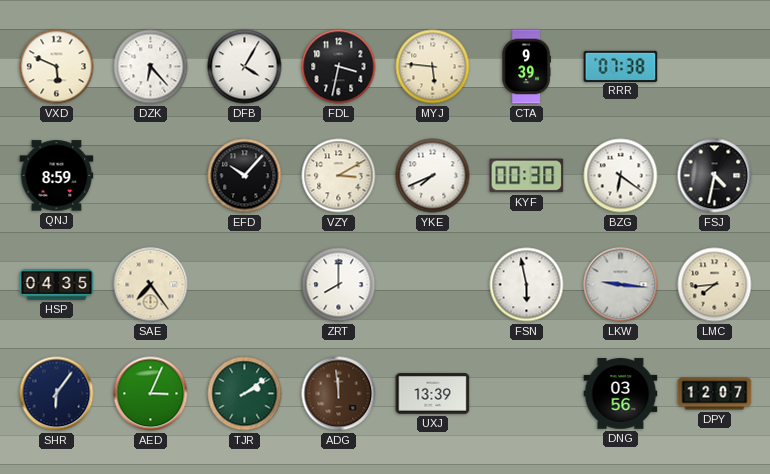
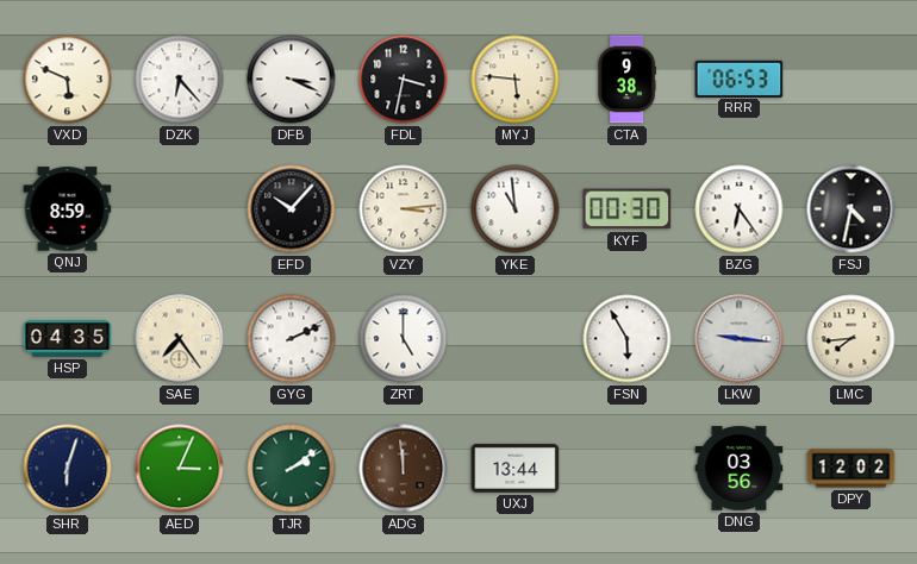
DFB: 4:05 -> 3:19
CTA: 9:39 -> 9:38
RRR: 07:38 -> 06:53
VZY: 3:10 -> 3:14
YKE: 7:41 -> 10:59
BZG: 6:21 -> 6:24
GYG: none -> 2:11
ZRT: 8:00 -> 5:00
FSN: 5:58 -> 5:55
SHR: 6:06 -> 6:03
UXJ: 13:39 -> 13:44
DPY: 12:07 -> 12:02
